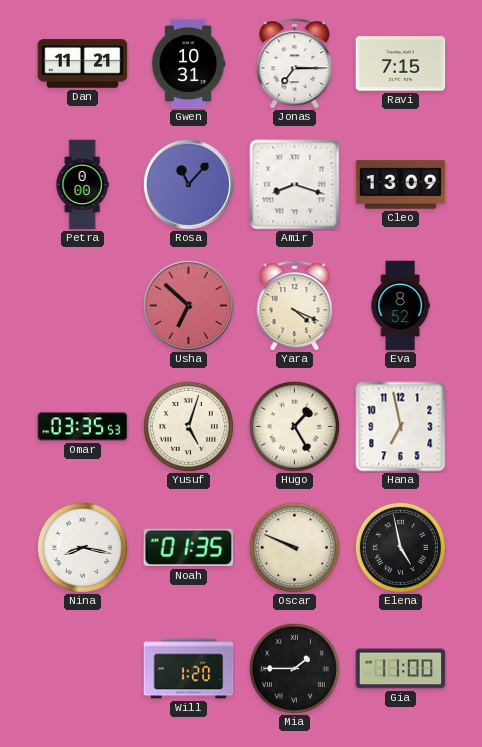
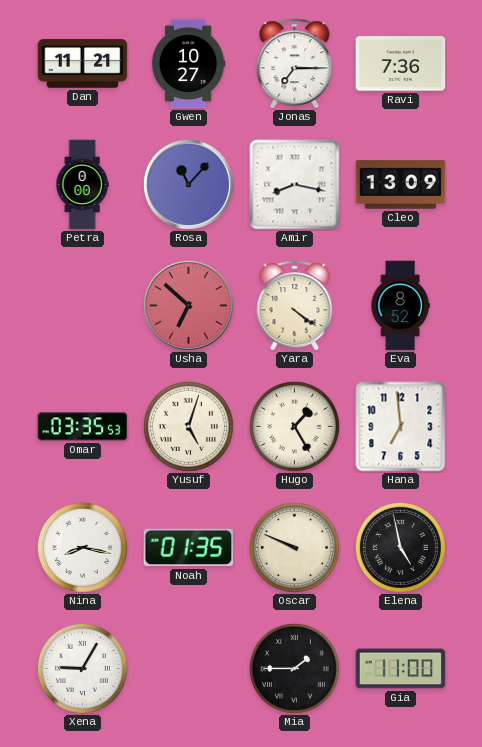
Gwen: 10:31 -> 10:27
Ravi: 7:15 -> 7:36
Amir: 8:18 -> 8:17
Yara: 4:19 -> 4:21
Hana: 6:58 -> 6:59
Xena: none -> 9:05
Will: 1:20 -> none
